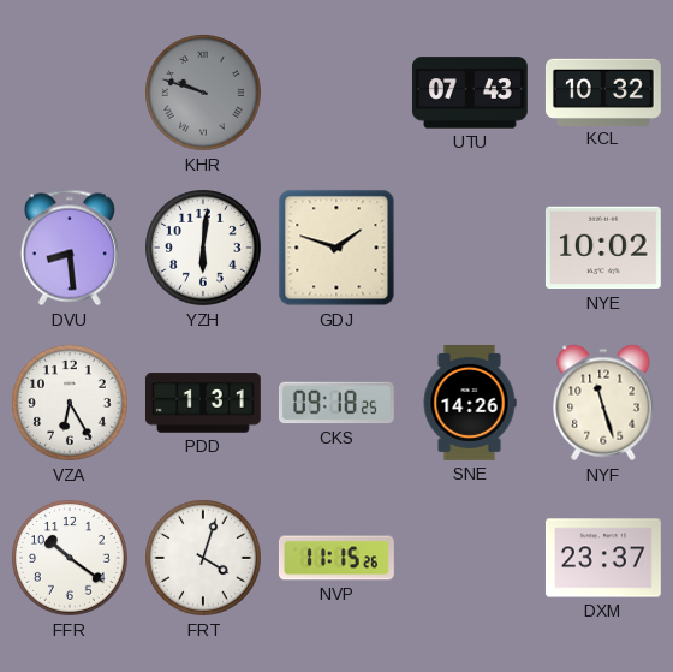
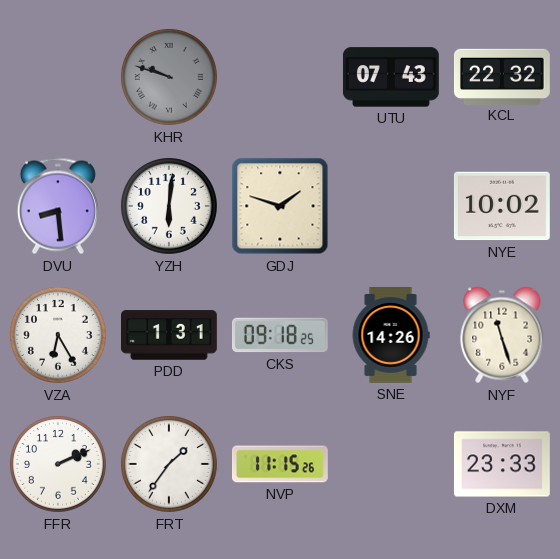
KCL: 10:32 -> 22:32
FFR: 10:21 -> 2:11
FRT: 4:03 -> 1:36
DXM: 23:37 -> 23:33
